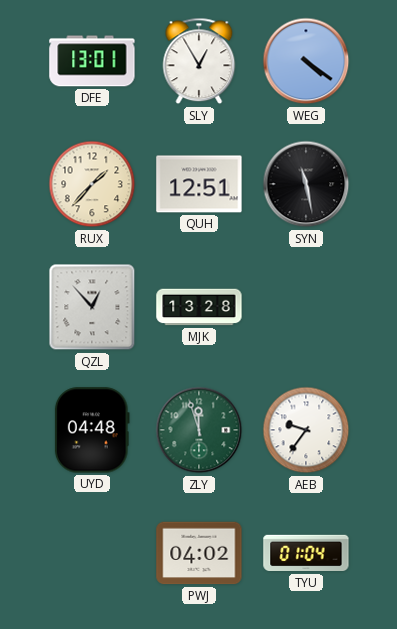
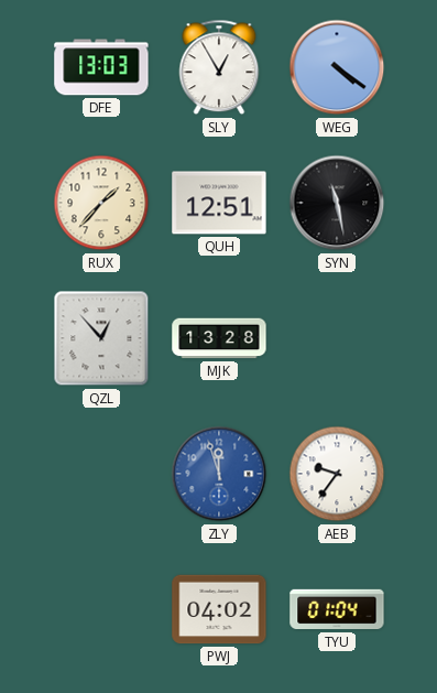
DFE: 13:01 -> 13:03
UYD: 04:48 -> none
ZLY dial: green -> blue
